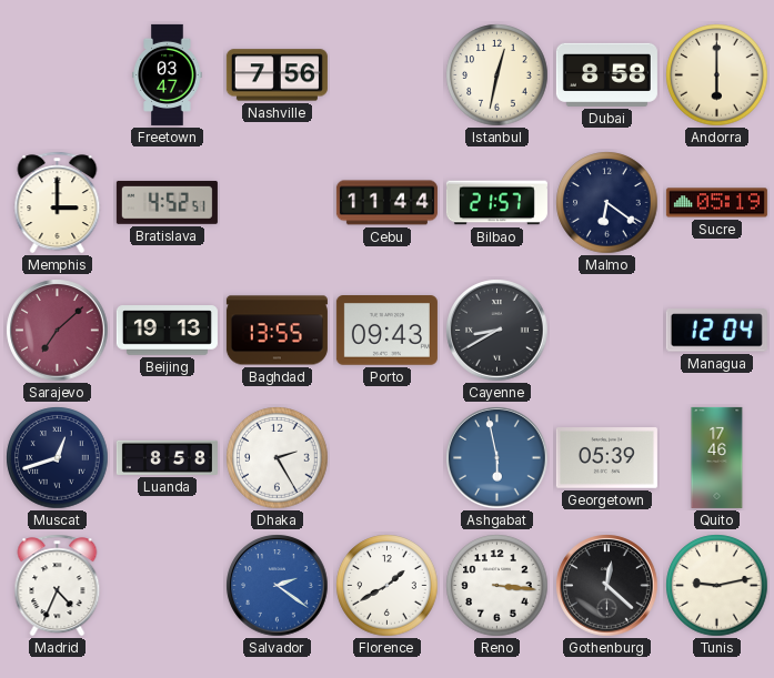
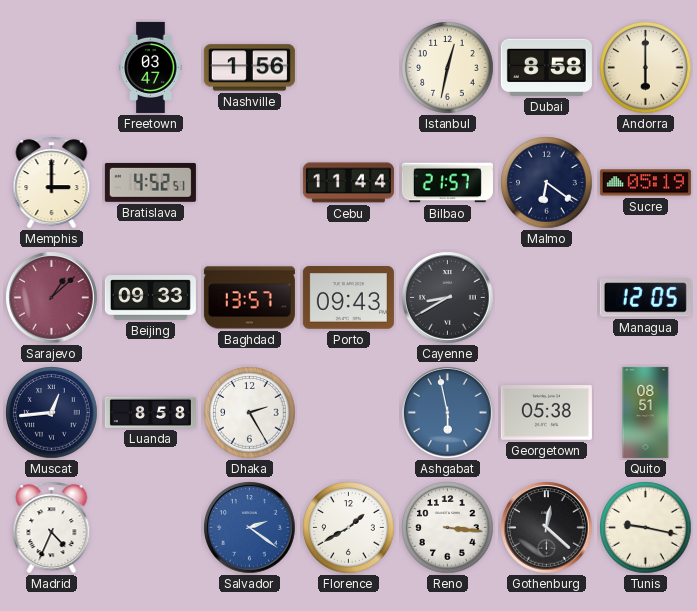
Nashville: 7:56 -> 1:56
Sarajevo: 7:08 -> 1:08
Beijing: 19:13 -> 09:33
Baghdad: 13:55 -> 13:57
Managua: 12:04 -> 12:05
Muscat: 12:42 -> 12:44
Georgetown: 05:39 -> 05:38
Quito: 17:46 -> 08:51
Tunis: 9:13 -> 9:17
